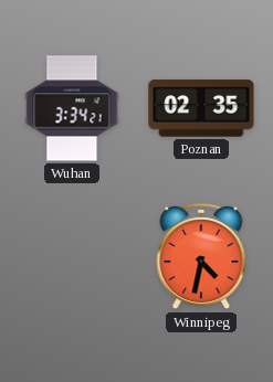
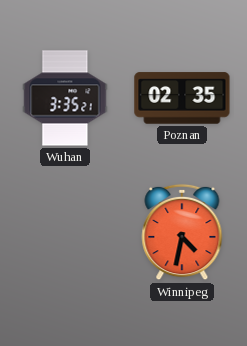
Wuhan: 3:34 -> 3:35
